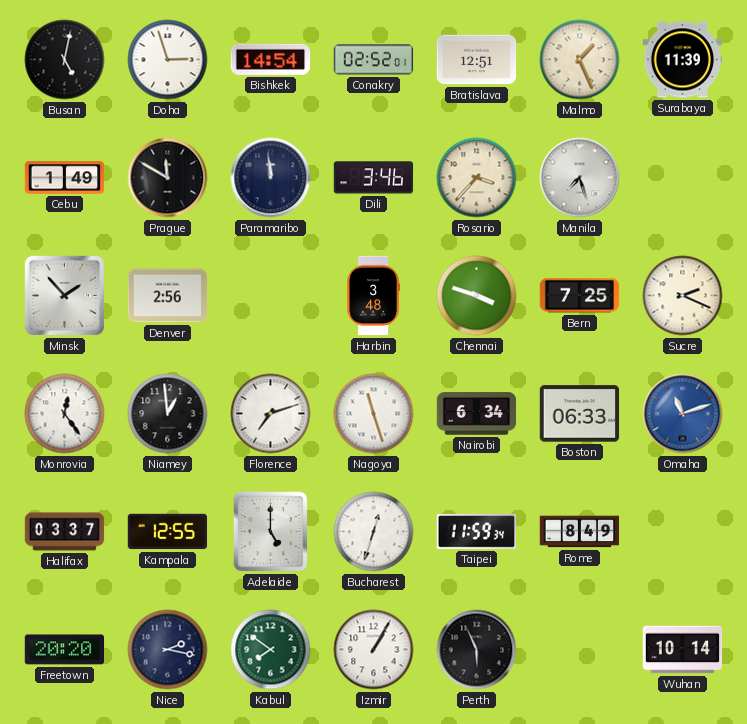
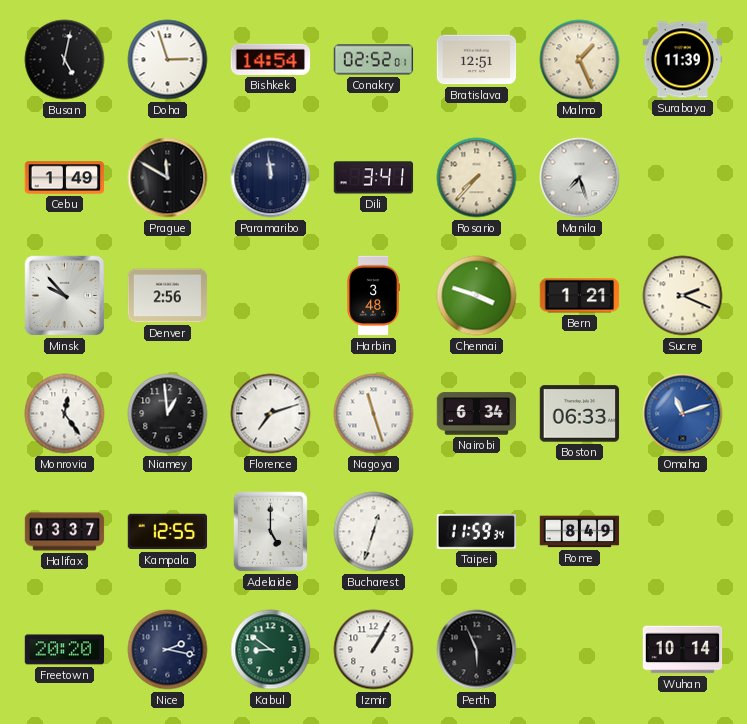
Dili: 3:46 -> 3:41
Rosario: 3:37 -> 7:37
Minsk: 1:53 -> 9:53
Bern: 7:25 -> 1:21
Kabul: 7:51 -> 8:51
